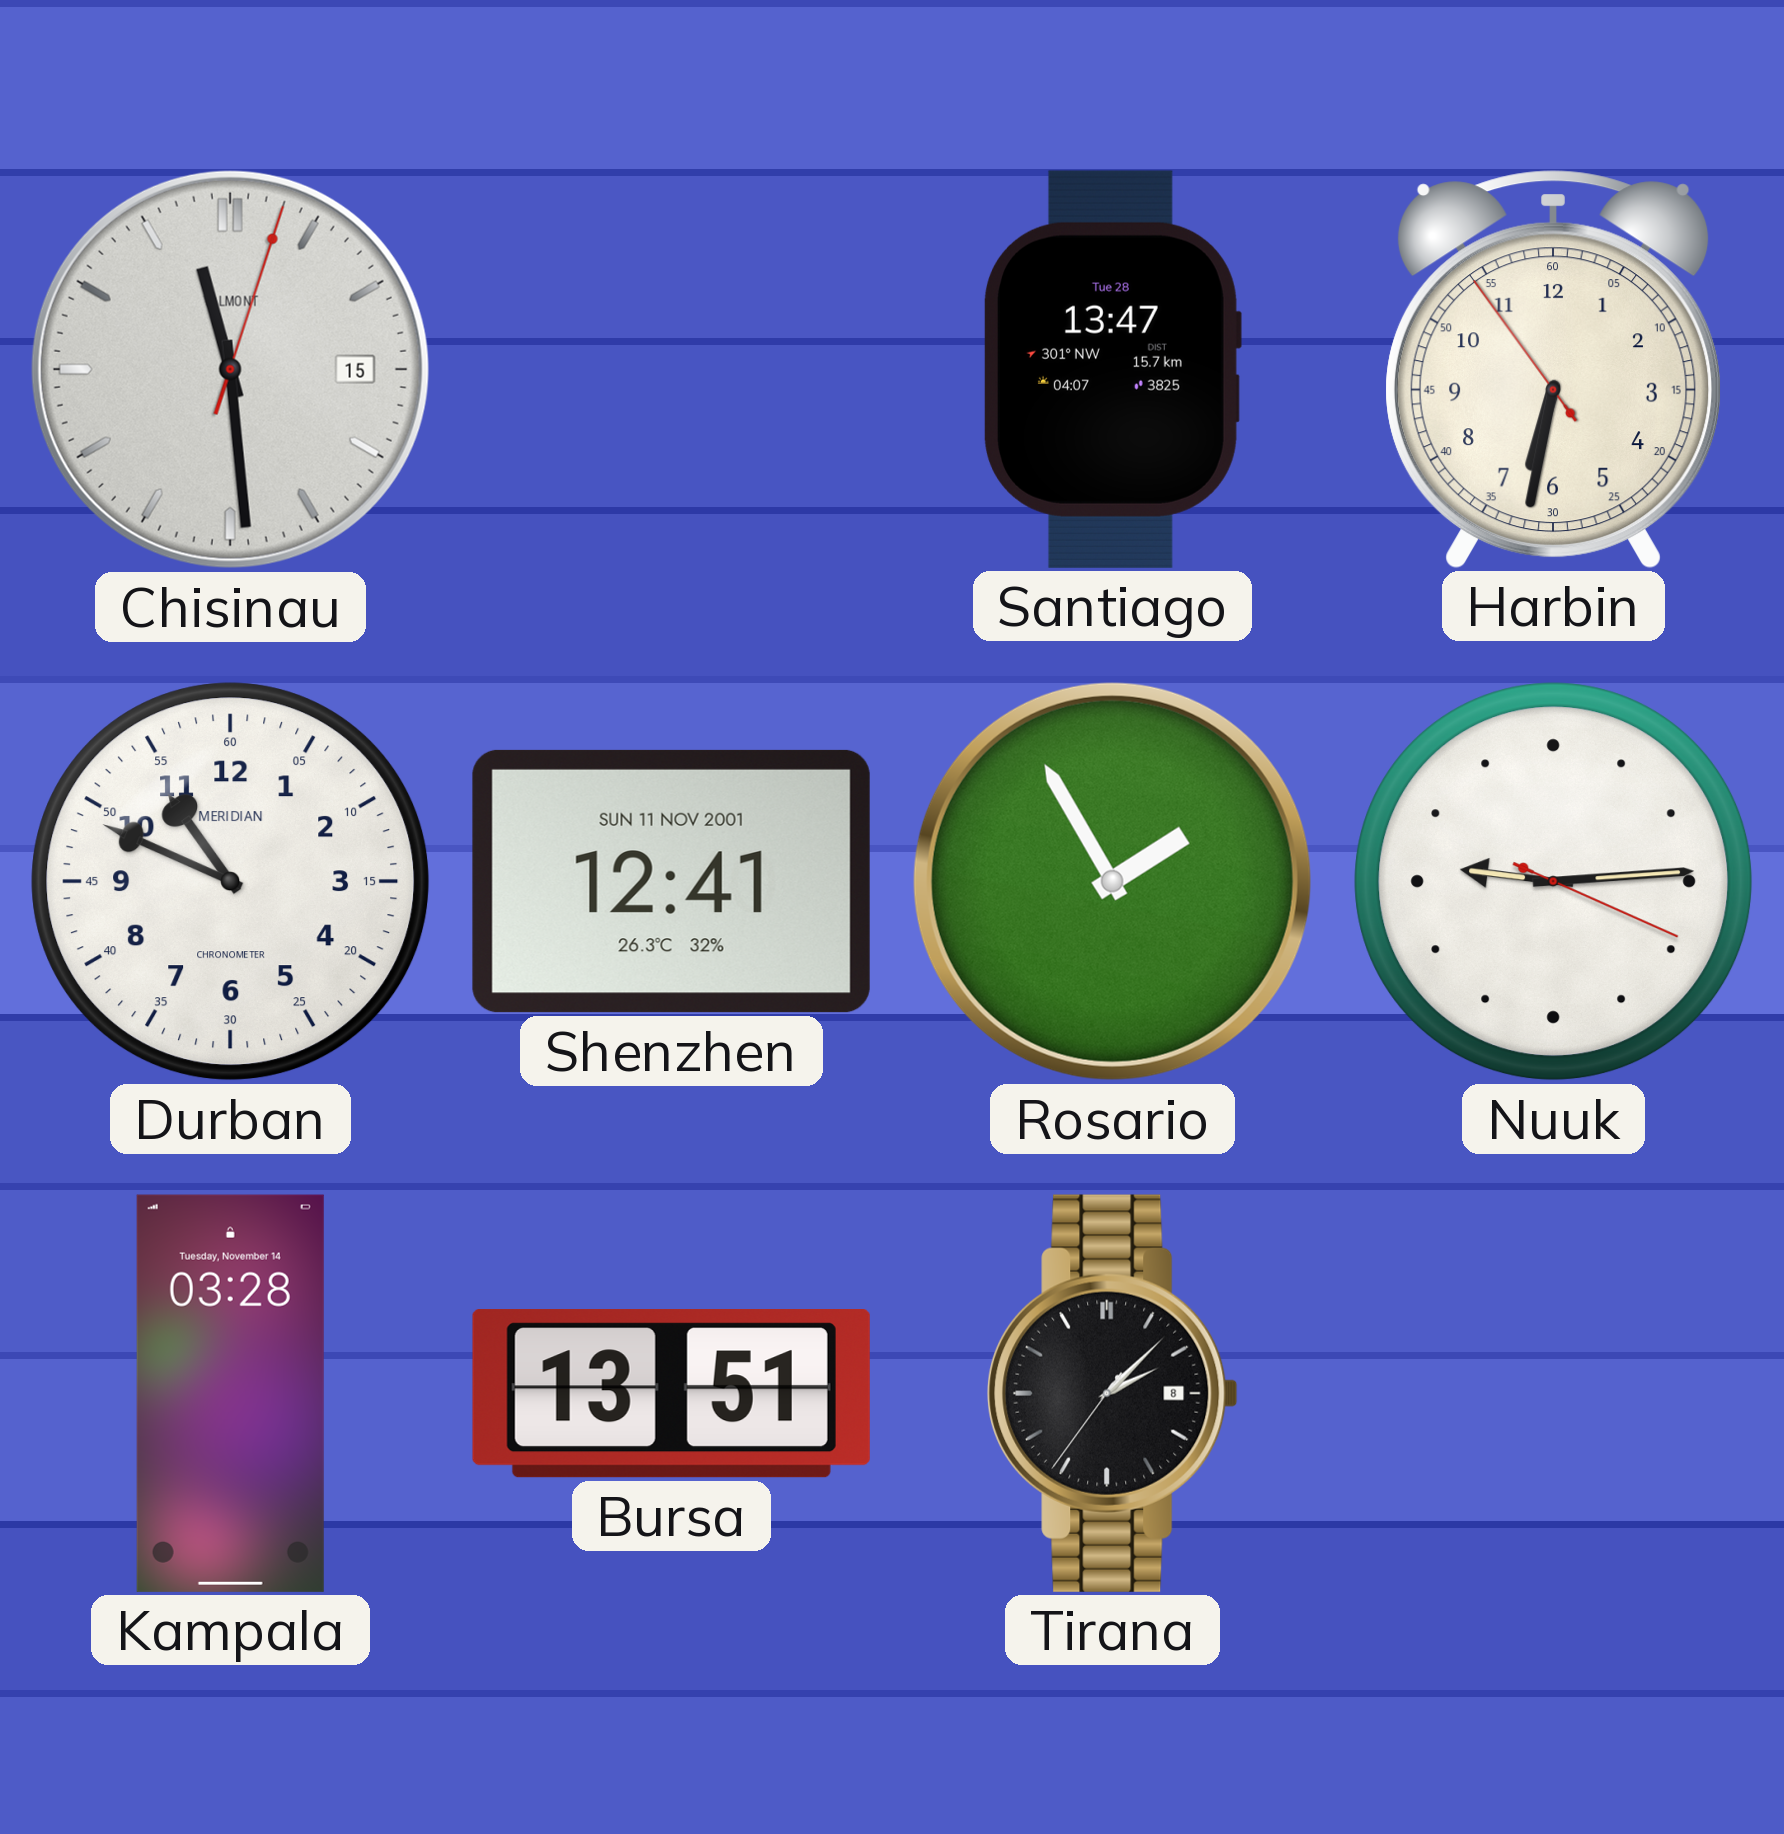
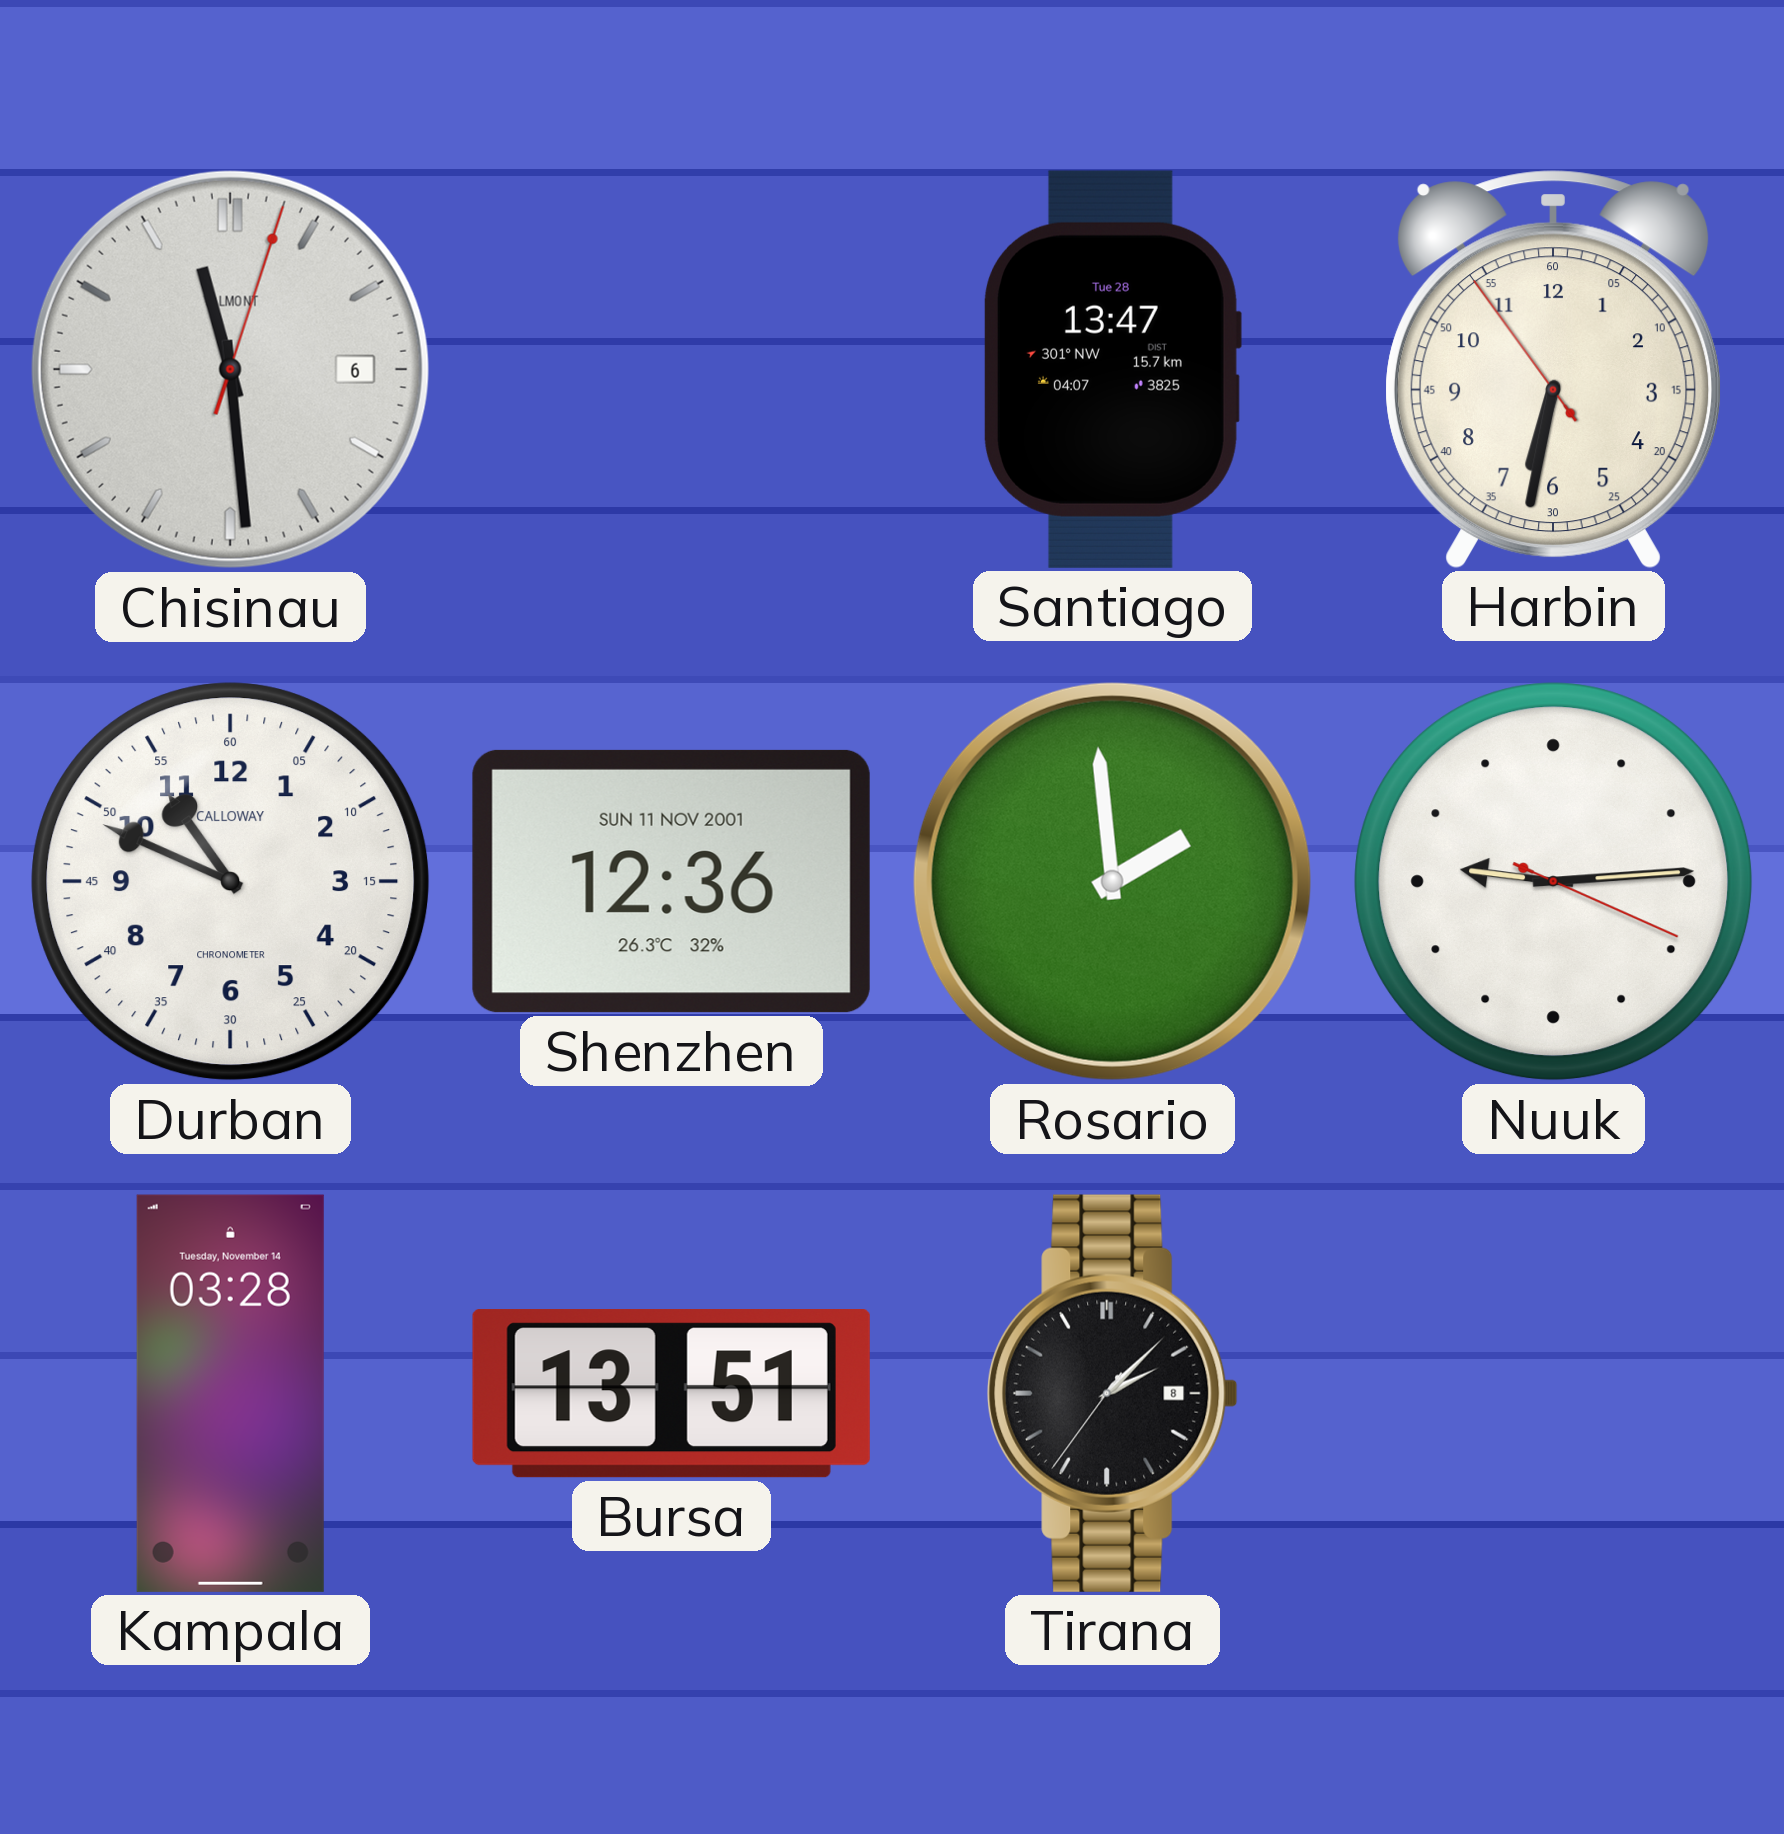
Chisinau date: 15 -> 6
Durban brand: MERIDIAN -> CALLOWAY
Shenzhen: 12:41 -> 12:36
Rosario: 1:55 -> 1:59
